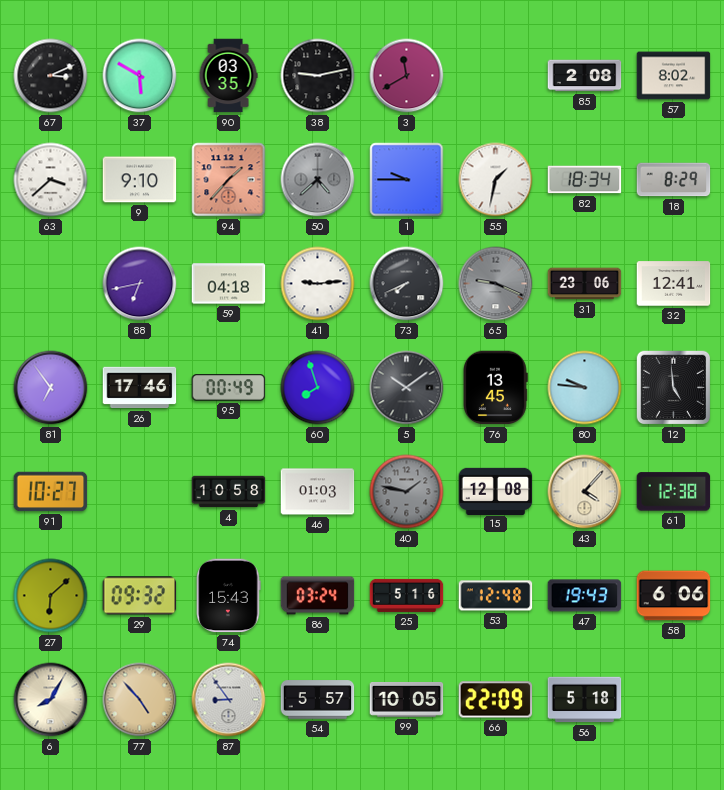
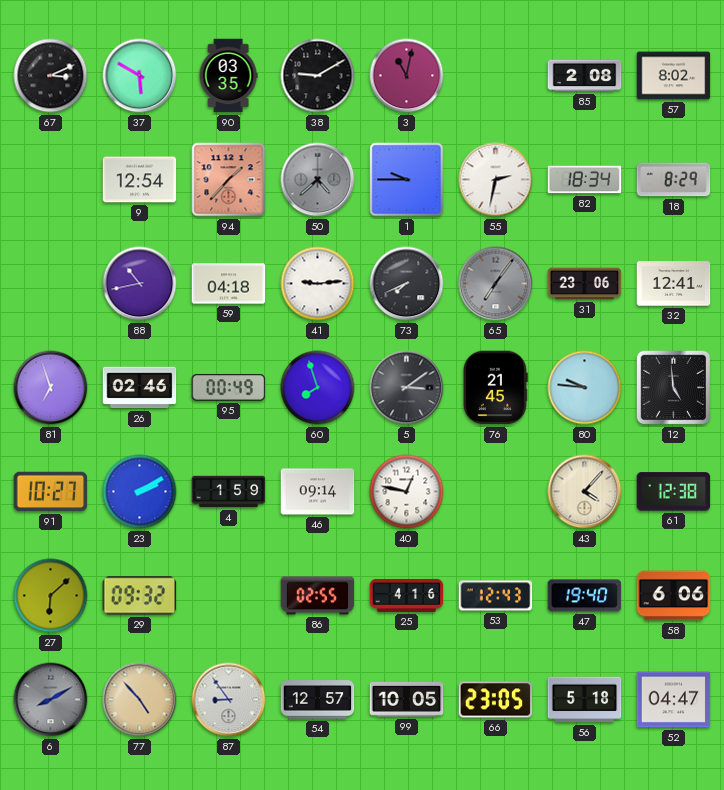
38: 9:13 -> 9:10
3: 11:40 -> 11:02
63: 3:38 -> none
9: 9:10 -> 12:54
55: 1:32 -> 2:32
88: 6:43 -> 10:43
65: 9:19 -> 7:06
81: 6:54 -> 6:57
26: 17:46 -> 02:46
5: 10:09 -> 3:09
76: 13:45 -> 21:45
23: none -> 2:10
4: 10:58 -> 1:59
46: 01:03 -> 09:14
40: 1:47 -> 12:47
40 dial: grey -> white
15: 12:08 -> none
74: 15:43 -> none
86: 03:24 -> 02:55
25: 5:16 -> 4:16
53: 12:48 -> 12:43
47: 19:43 -> 19:40
6: 8:05 -> 8:10
6 dial: cream -> grey
54: 5:57 -> 12:57
66: 22:09 -> 23:05
52: none -> 04:47
